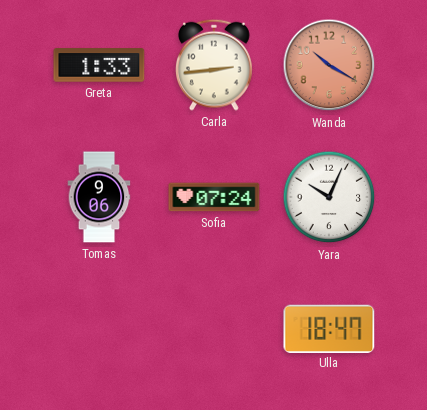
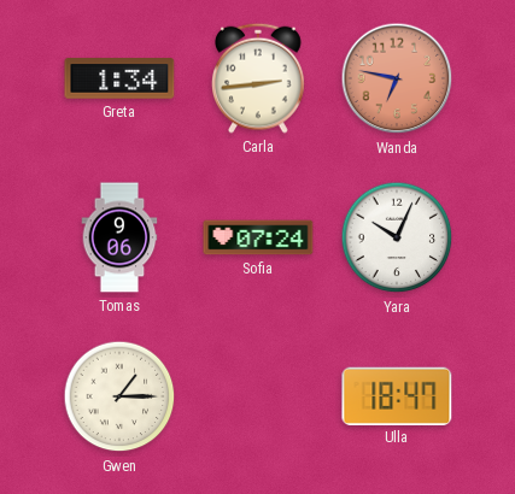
Greta: 1:33 -> 1:34
Wanda: 10:20 -> 6:47
Gwen: none -> 1:15
